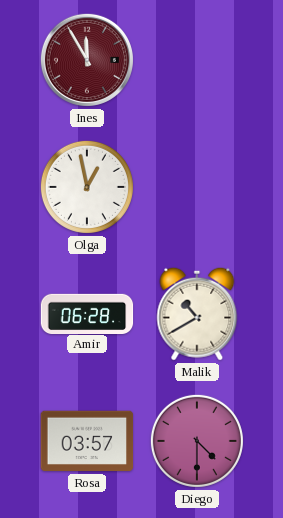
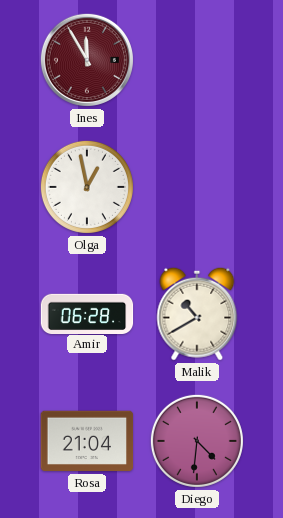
Rosa: 03:57 -> 21:04
Diego: 4:30 -> 4:31
